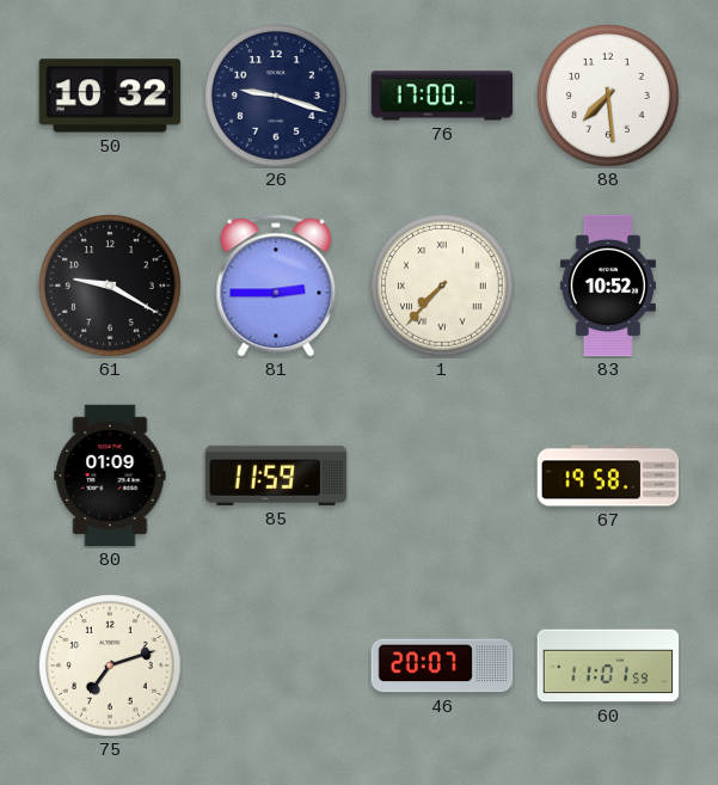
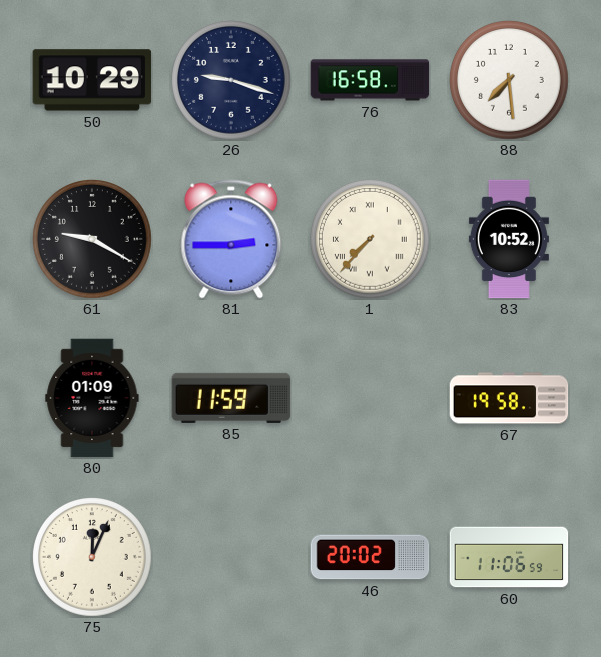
50: 10:32 -> 10:29
76: 17:00 -> 16:58
75: 7:12 -> 12:04
46: 20:07 -> 20:02
60: 11:01 -> 11:06
